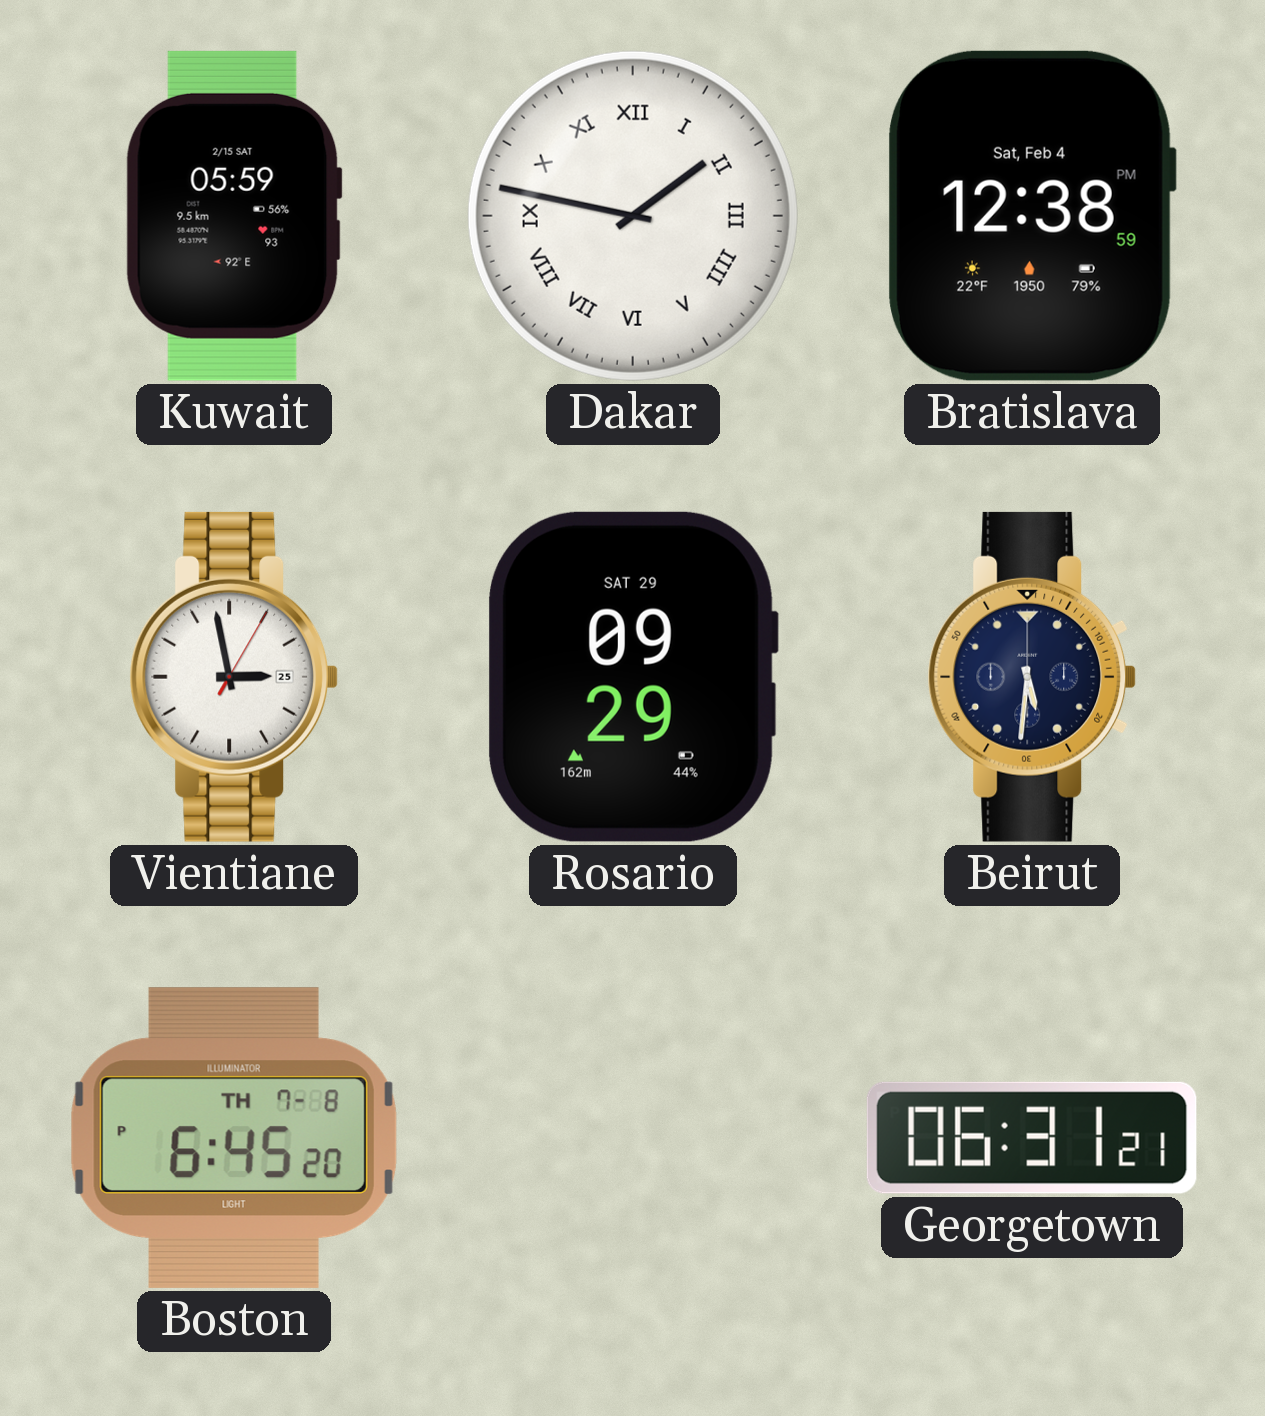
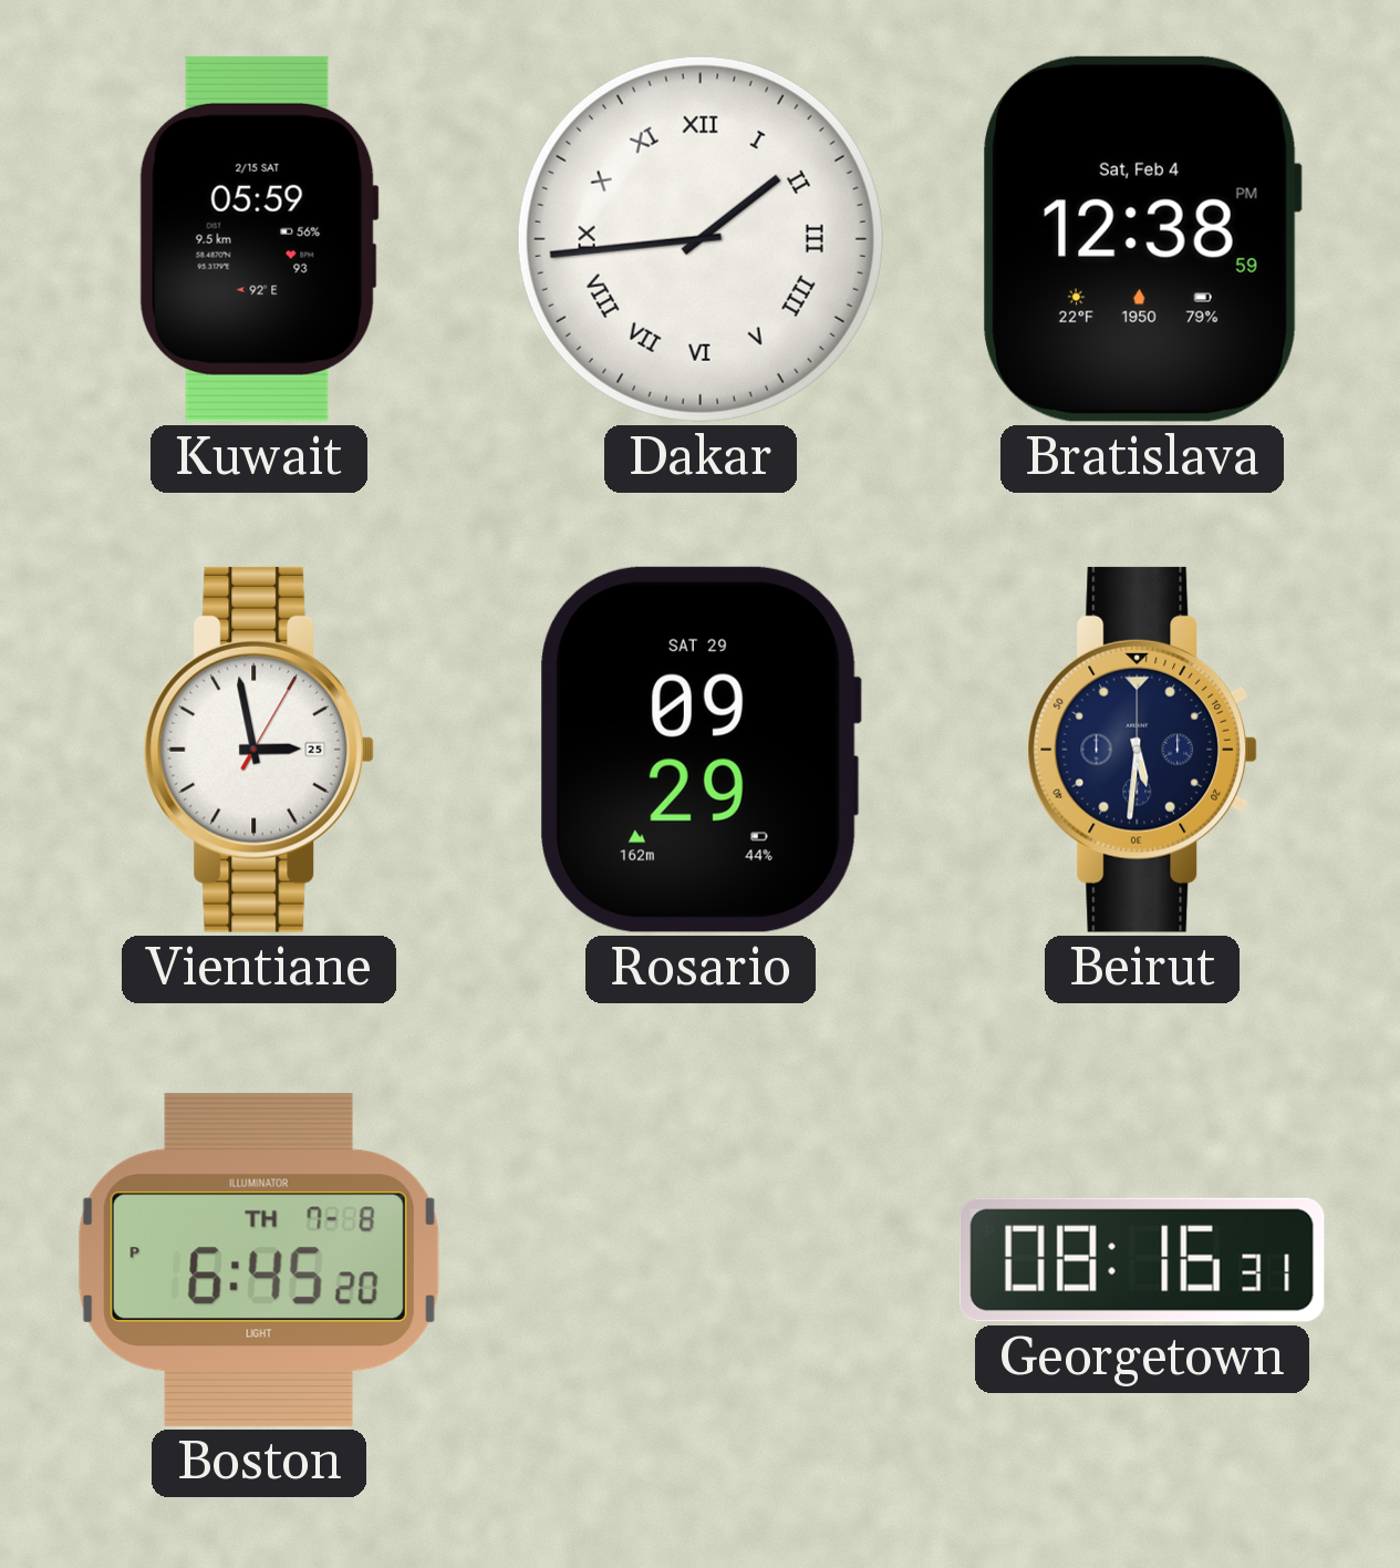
Dakar: 1:47 -> 1:44
Georgetown: 06:31 -> 08:16
